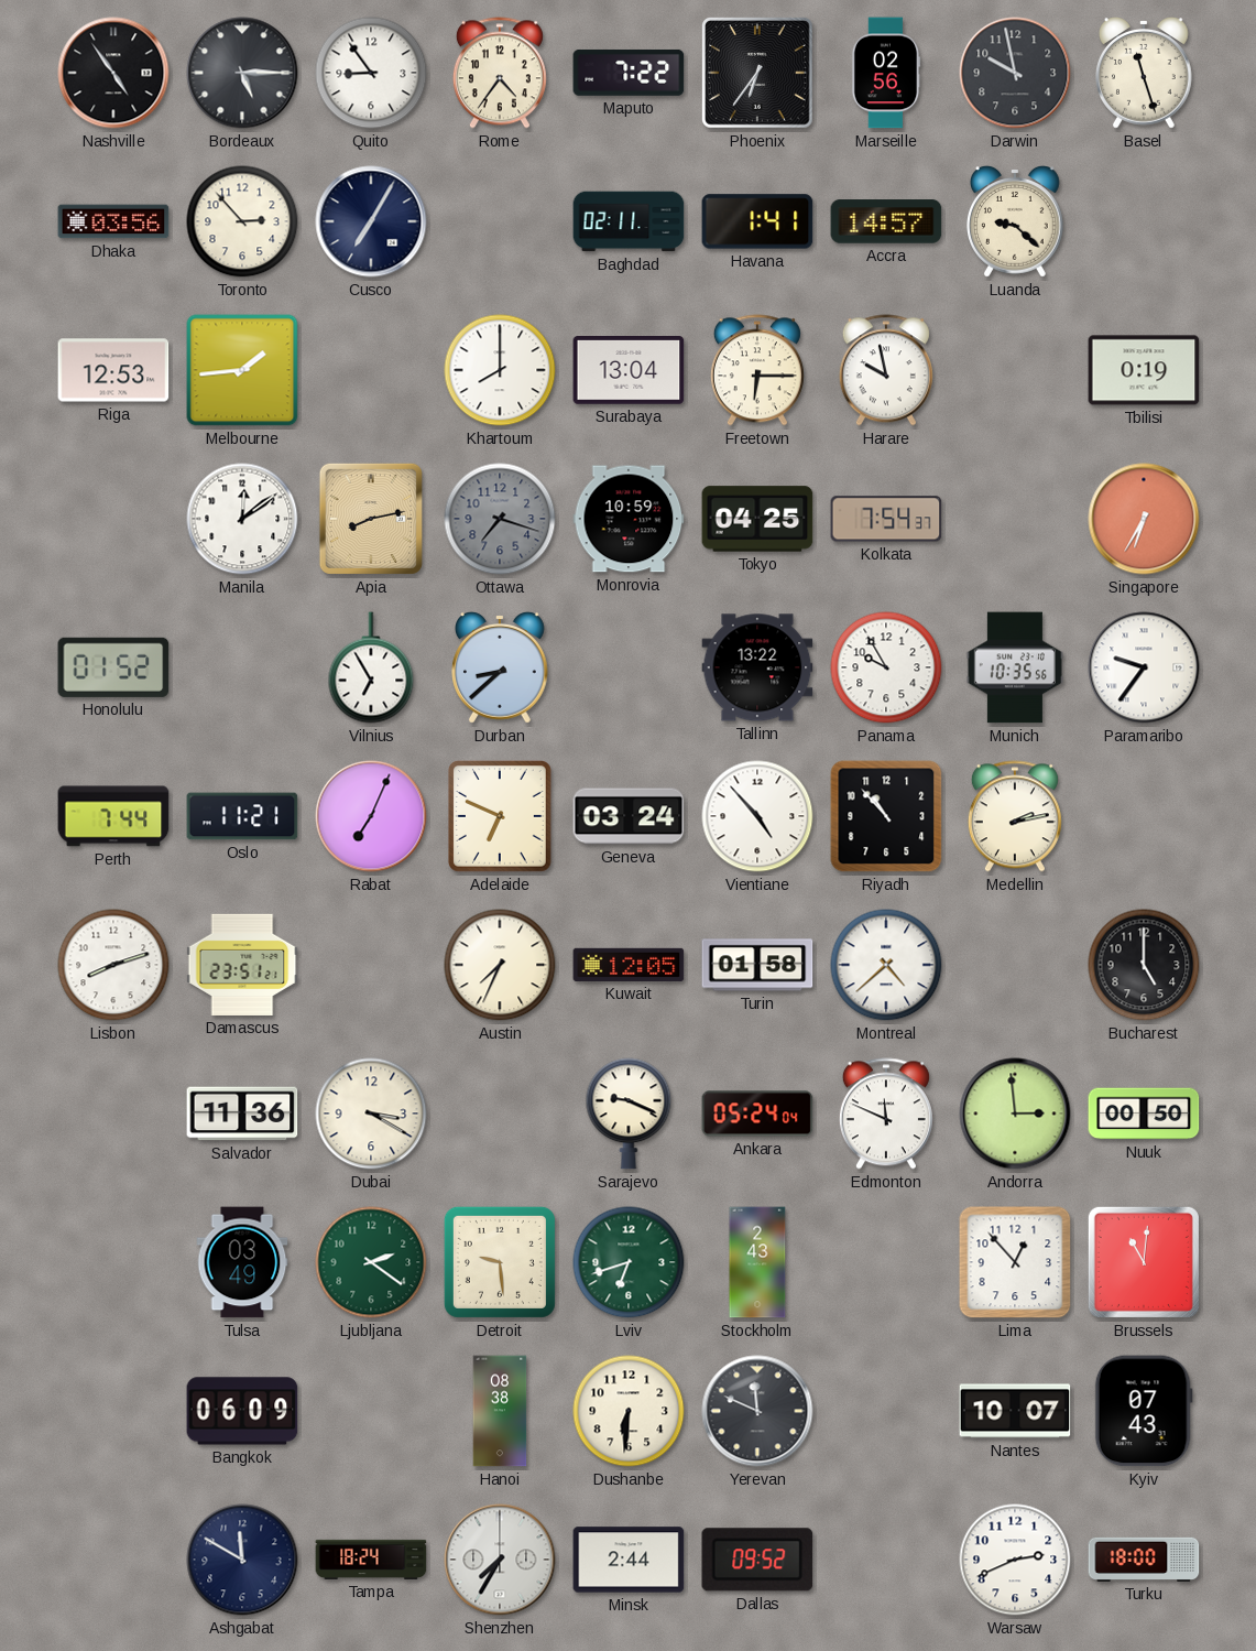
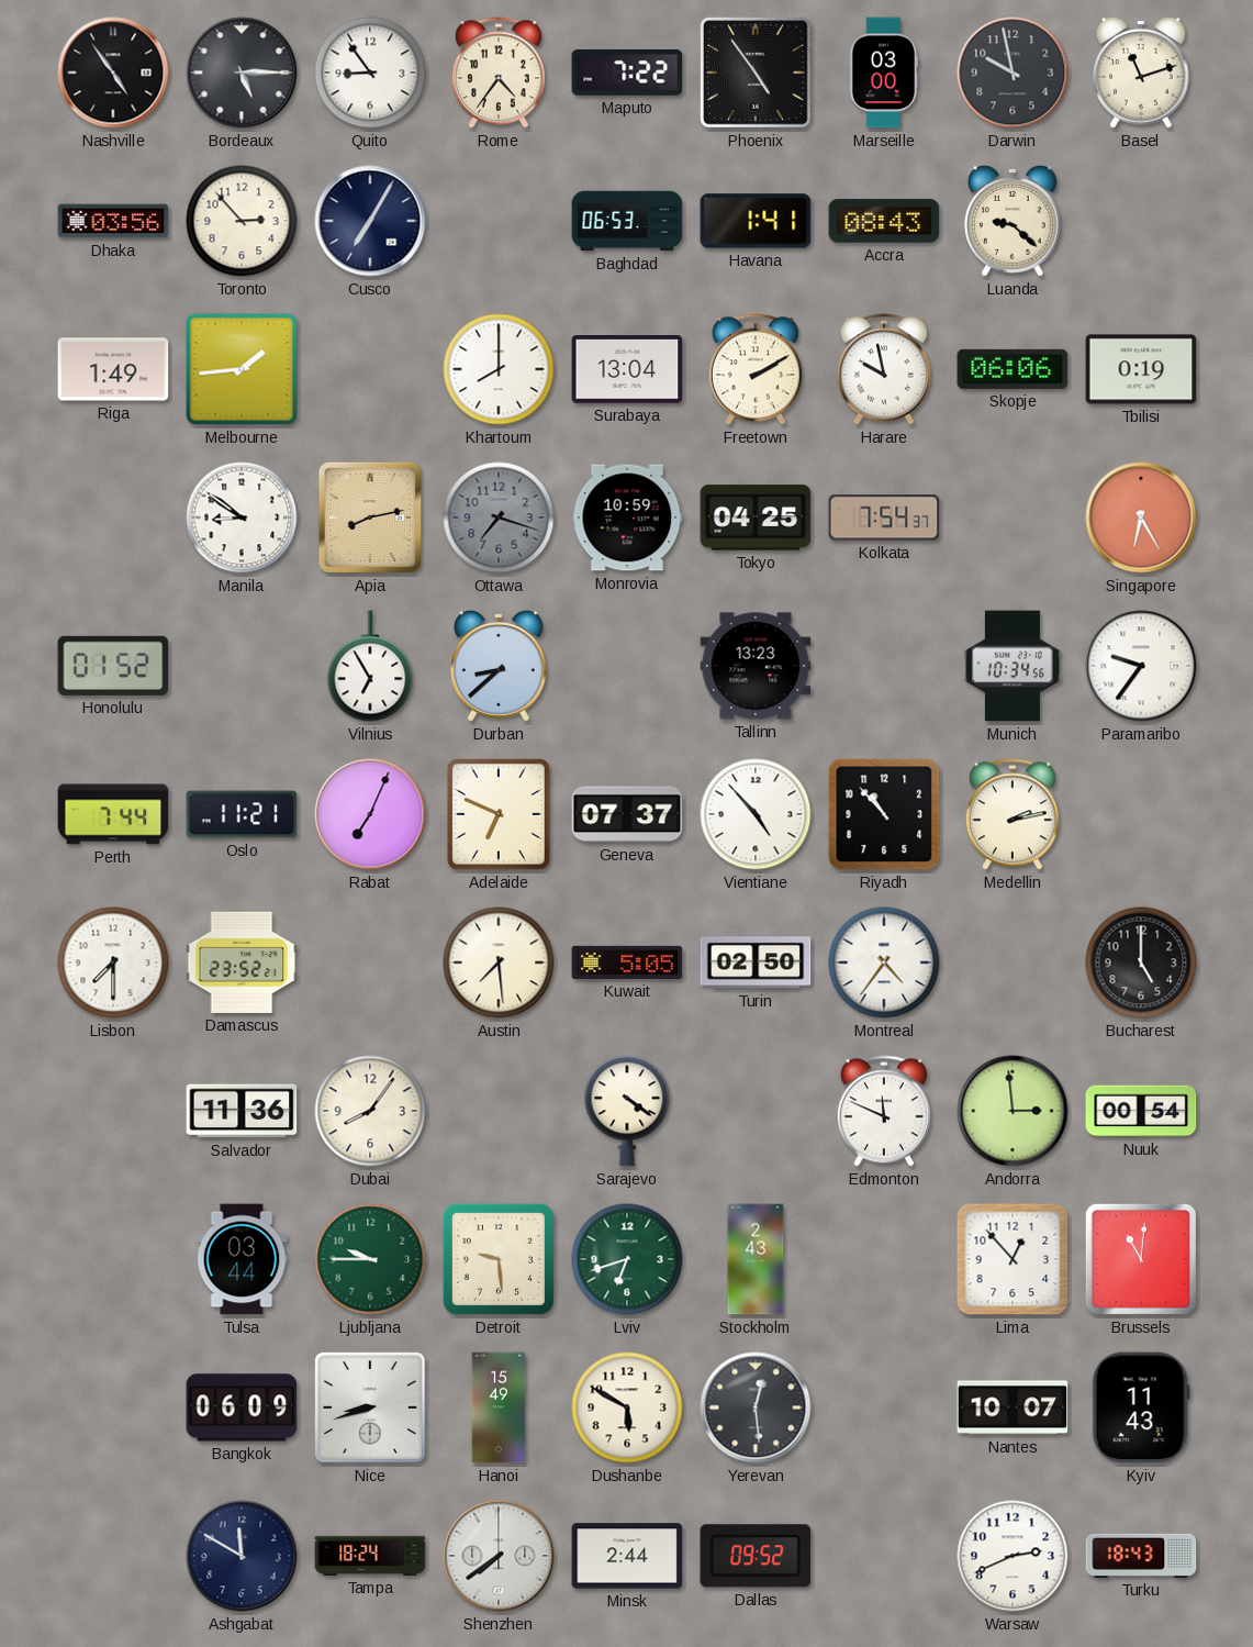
Phoenix: 6:36 -> 4:54
Marseille: 02:56 -> 03:00
Basel: 11:27 -> 11:12
Baghdad: 02:11 -> 06:53
Accra: 14:57 -> 08:43
Riga: 12:53 -> 1:49
Freetown: 6:15 -> 2:10
Skopje: none -> 06:06
Manila: 12:09 -> 8:51
Singapore: 6:35 -> 6:25
Tallinn: 13:22 -> 13:23
Panama: 9:55 -> none
Munich: 10:35 -> 10:34
Geneva: 03:24 -> 07:37
Lisbon: 8:12 -> 7:30
Damascus: 23:51 -> 23:52
Austin: 7:34 -> 7:29
Kuwait: 12:05 -> 5:05
Turin: 01:58 -> 02:50
Montreal: 4:38 -> 4:36
Dubai: 3:20 -> 8:06
Sarajevo: 9:19 -> 4:21
Ankara: 05:24 -> none
Nuuk: 00:50 -> 00:54
Tulsa: 03:49 -> 03:44
Ljubljana: 2:21 -> 9:45
Nice: none -> 8:42
Hanoi: 08:38 -> 15:49
Dushanbe: 6:31 -> 5:50
Yerevan: 11:49 -> 12:29
Kyiv: 07:43 -> 11:43
Shenzhen: 7:35 -> 7:39
Turku: 18:00 -> 18:43
